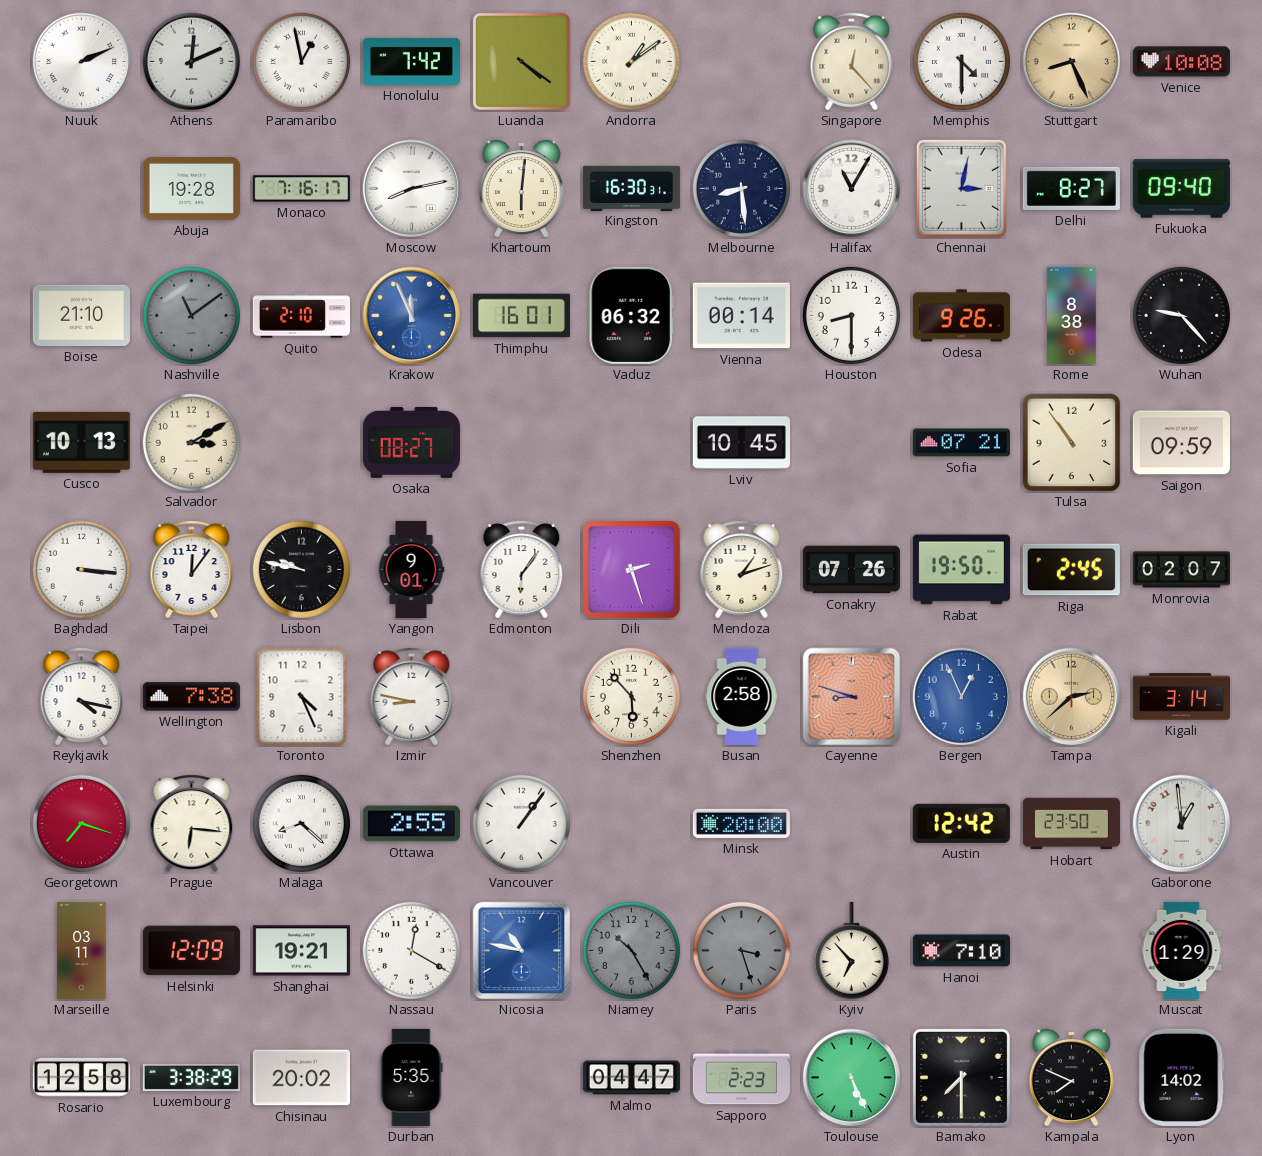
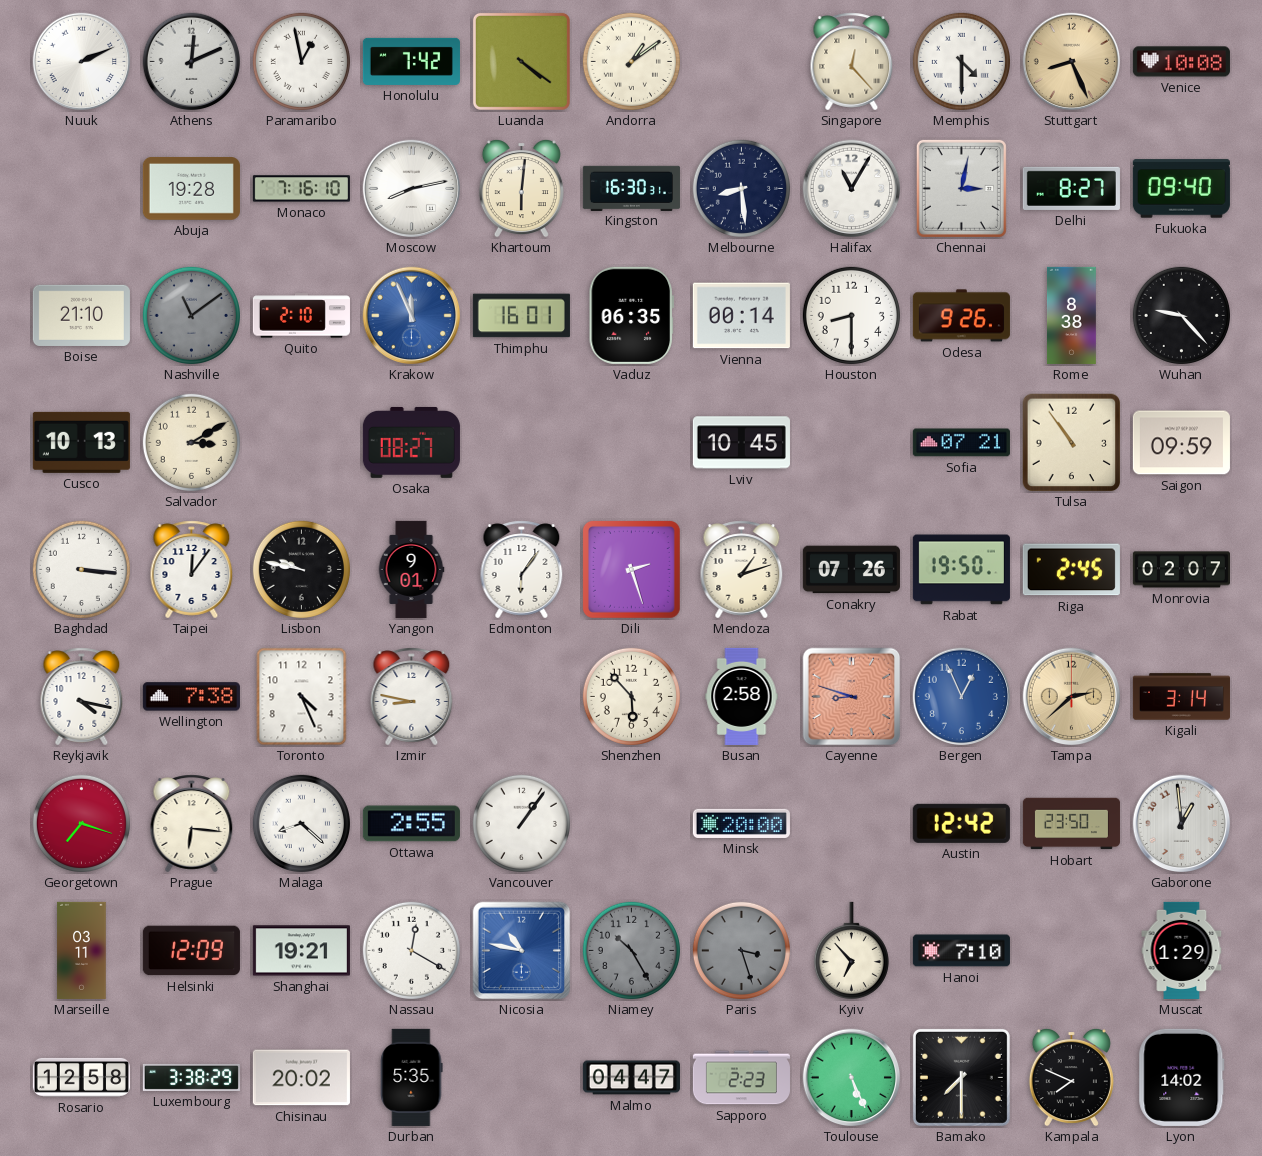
Monaco: 7:16:17 -> 7:16:10
Vaduz: 06:32 -> 06:35
